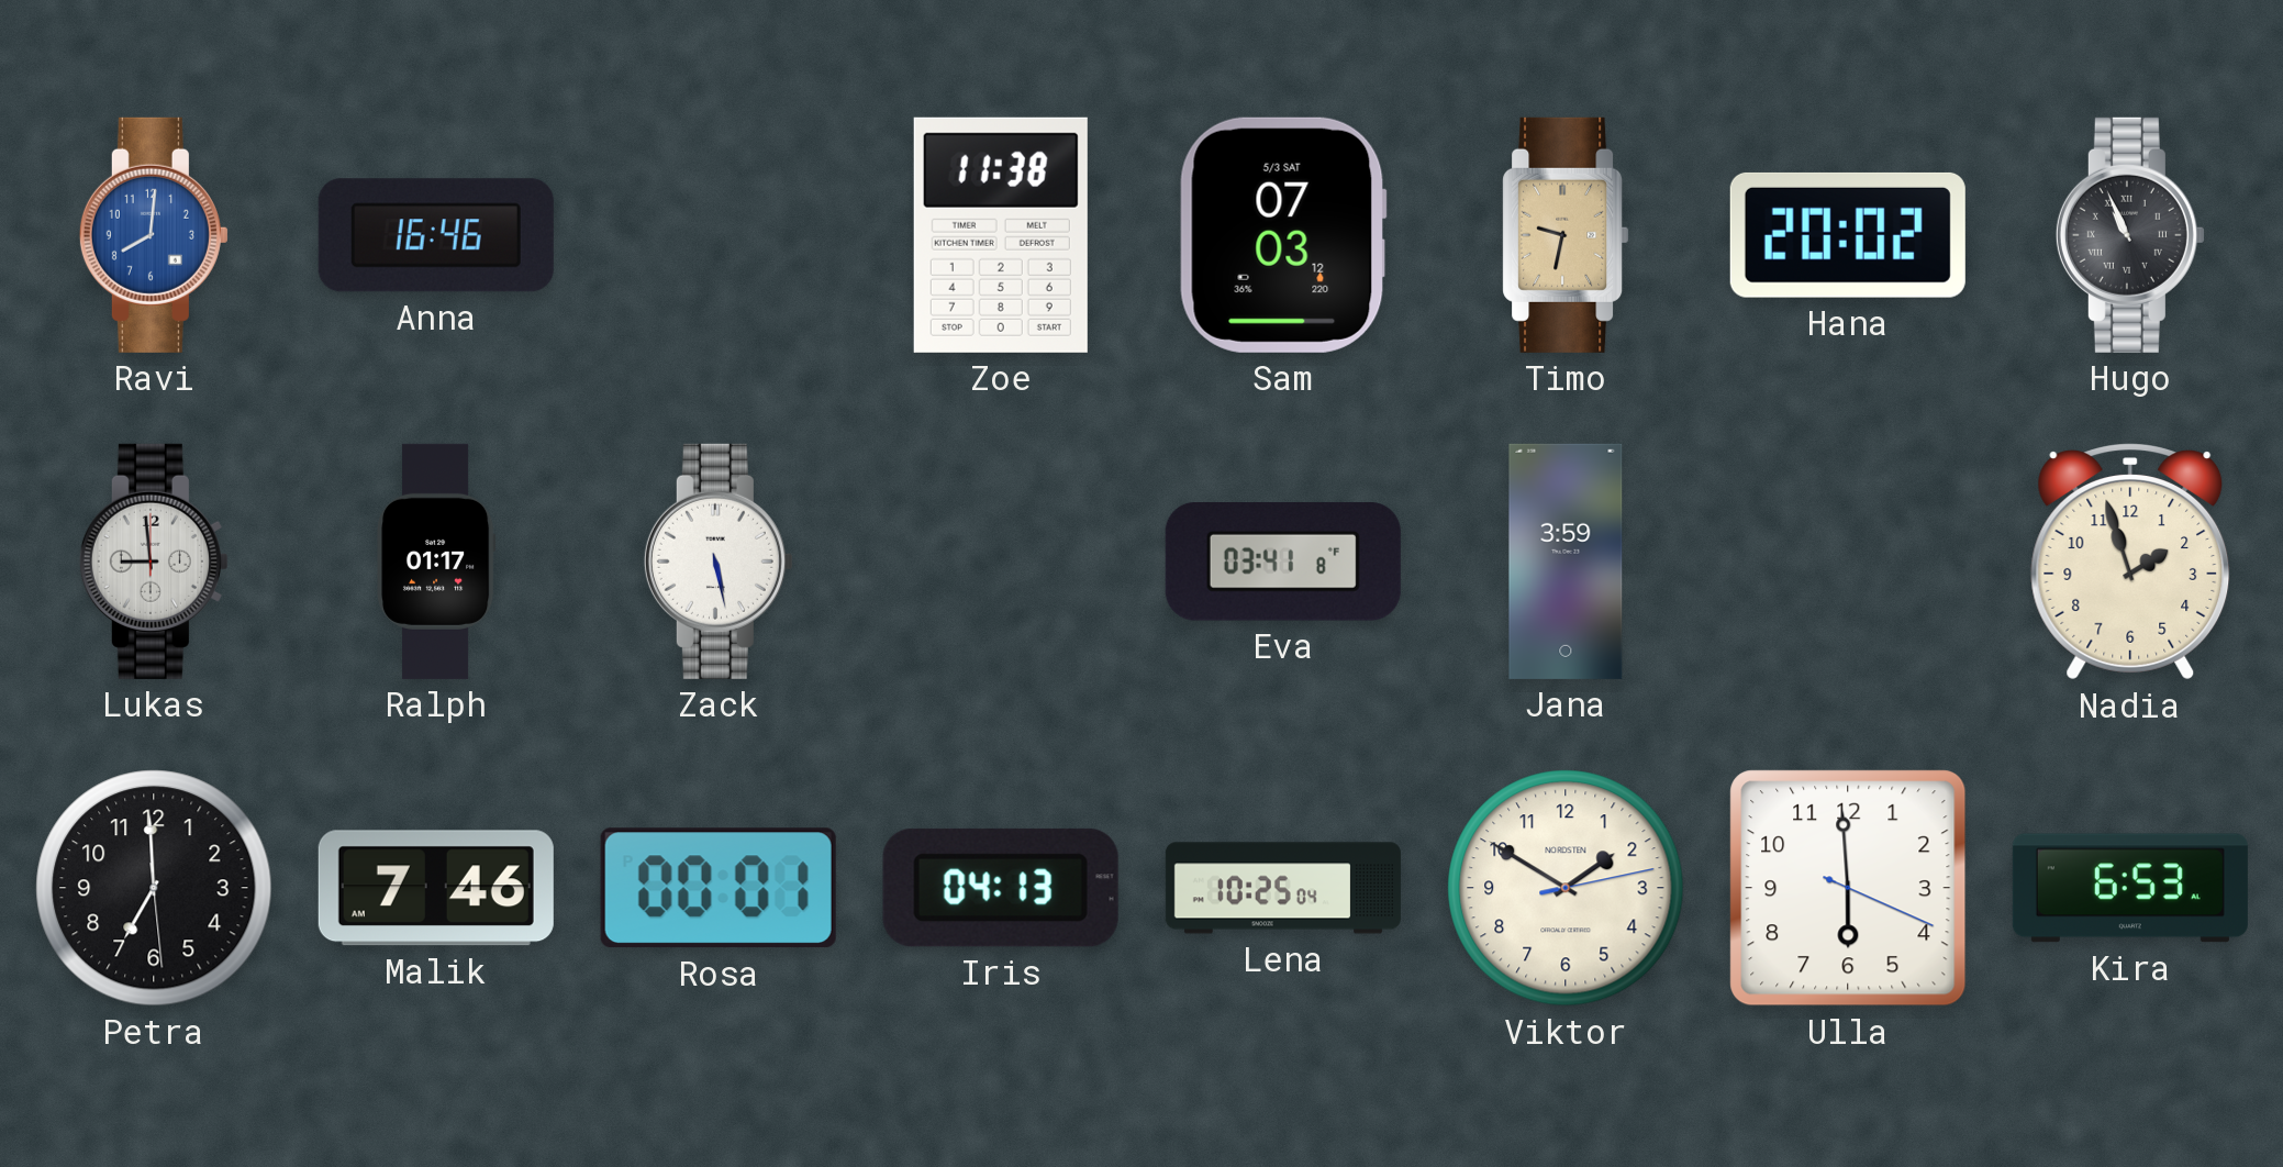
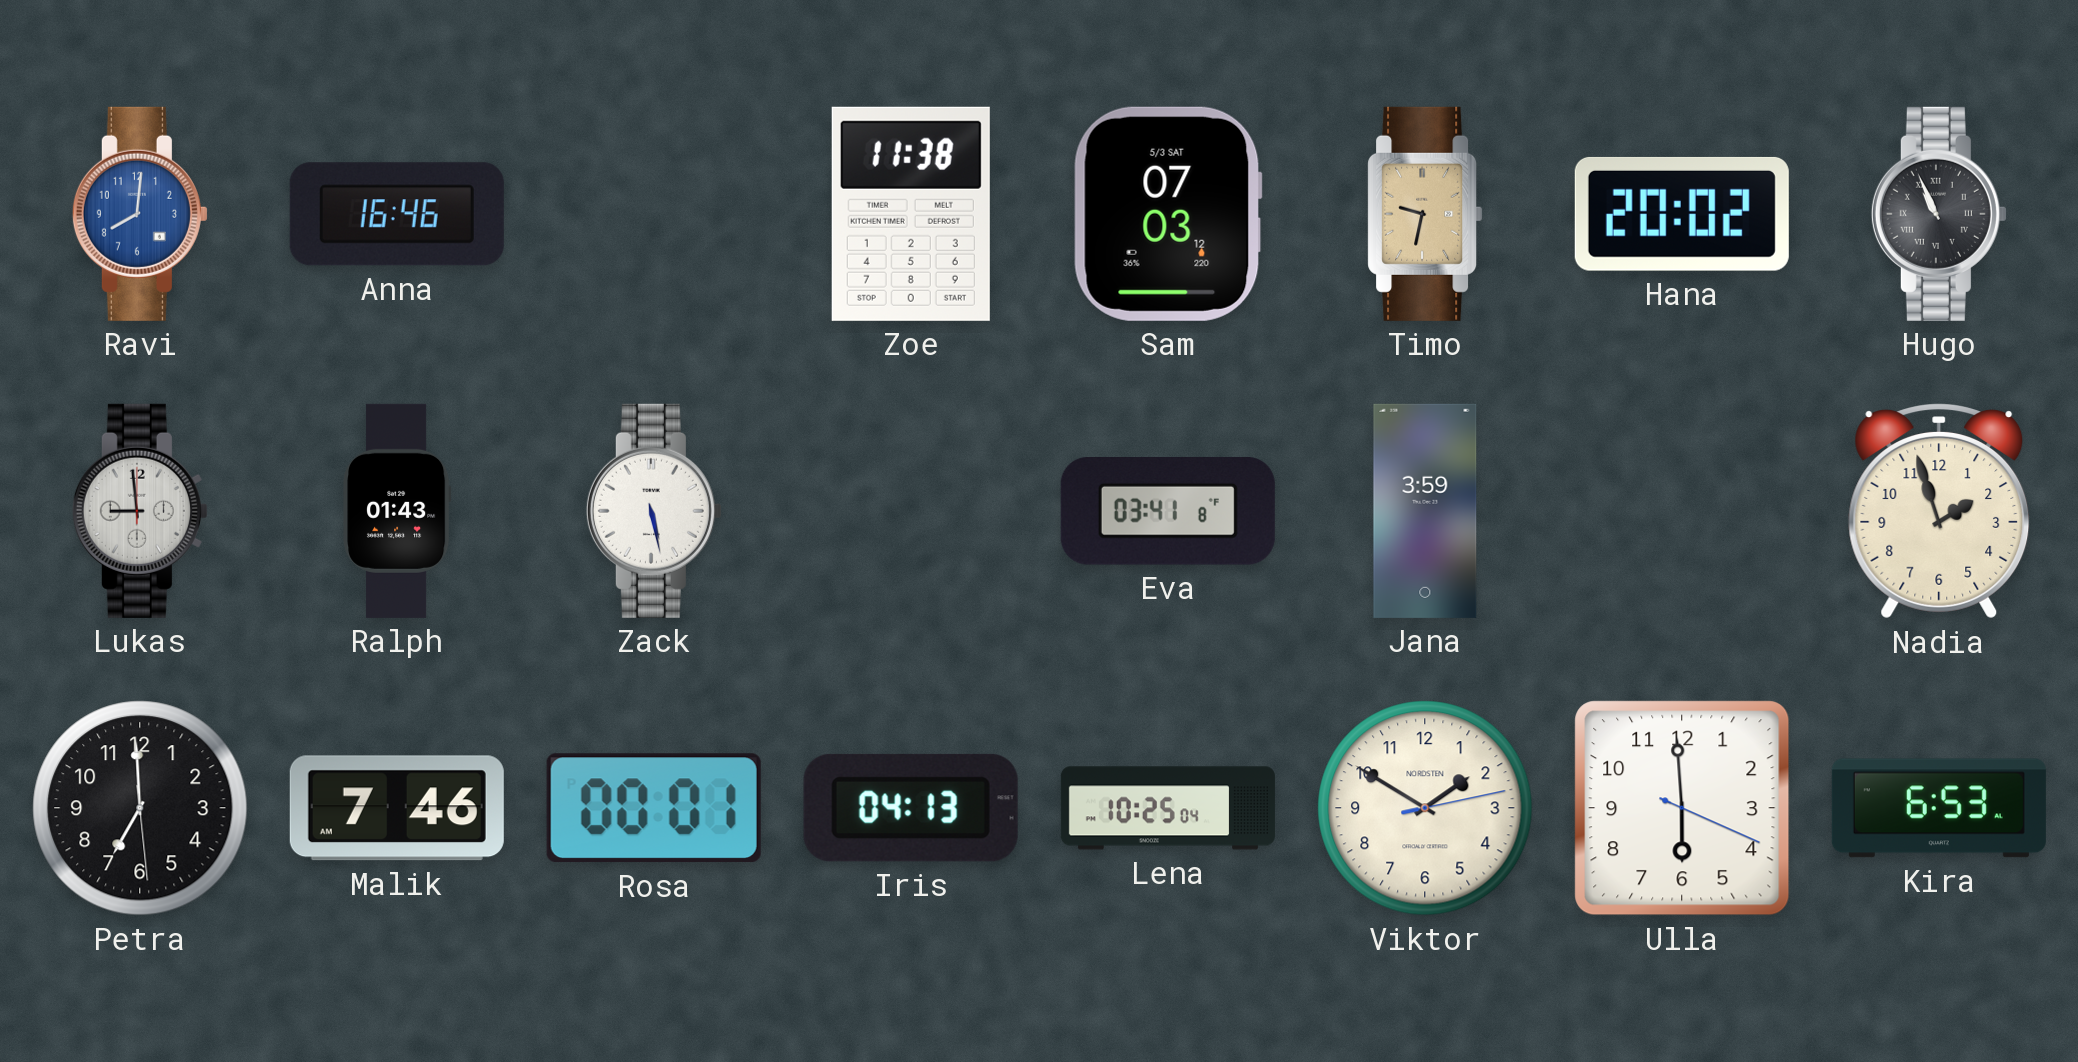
Ralph: 01:17 -> 01:43
